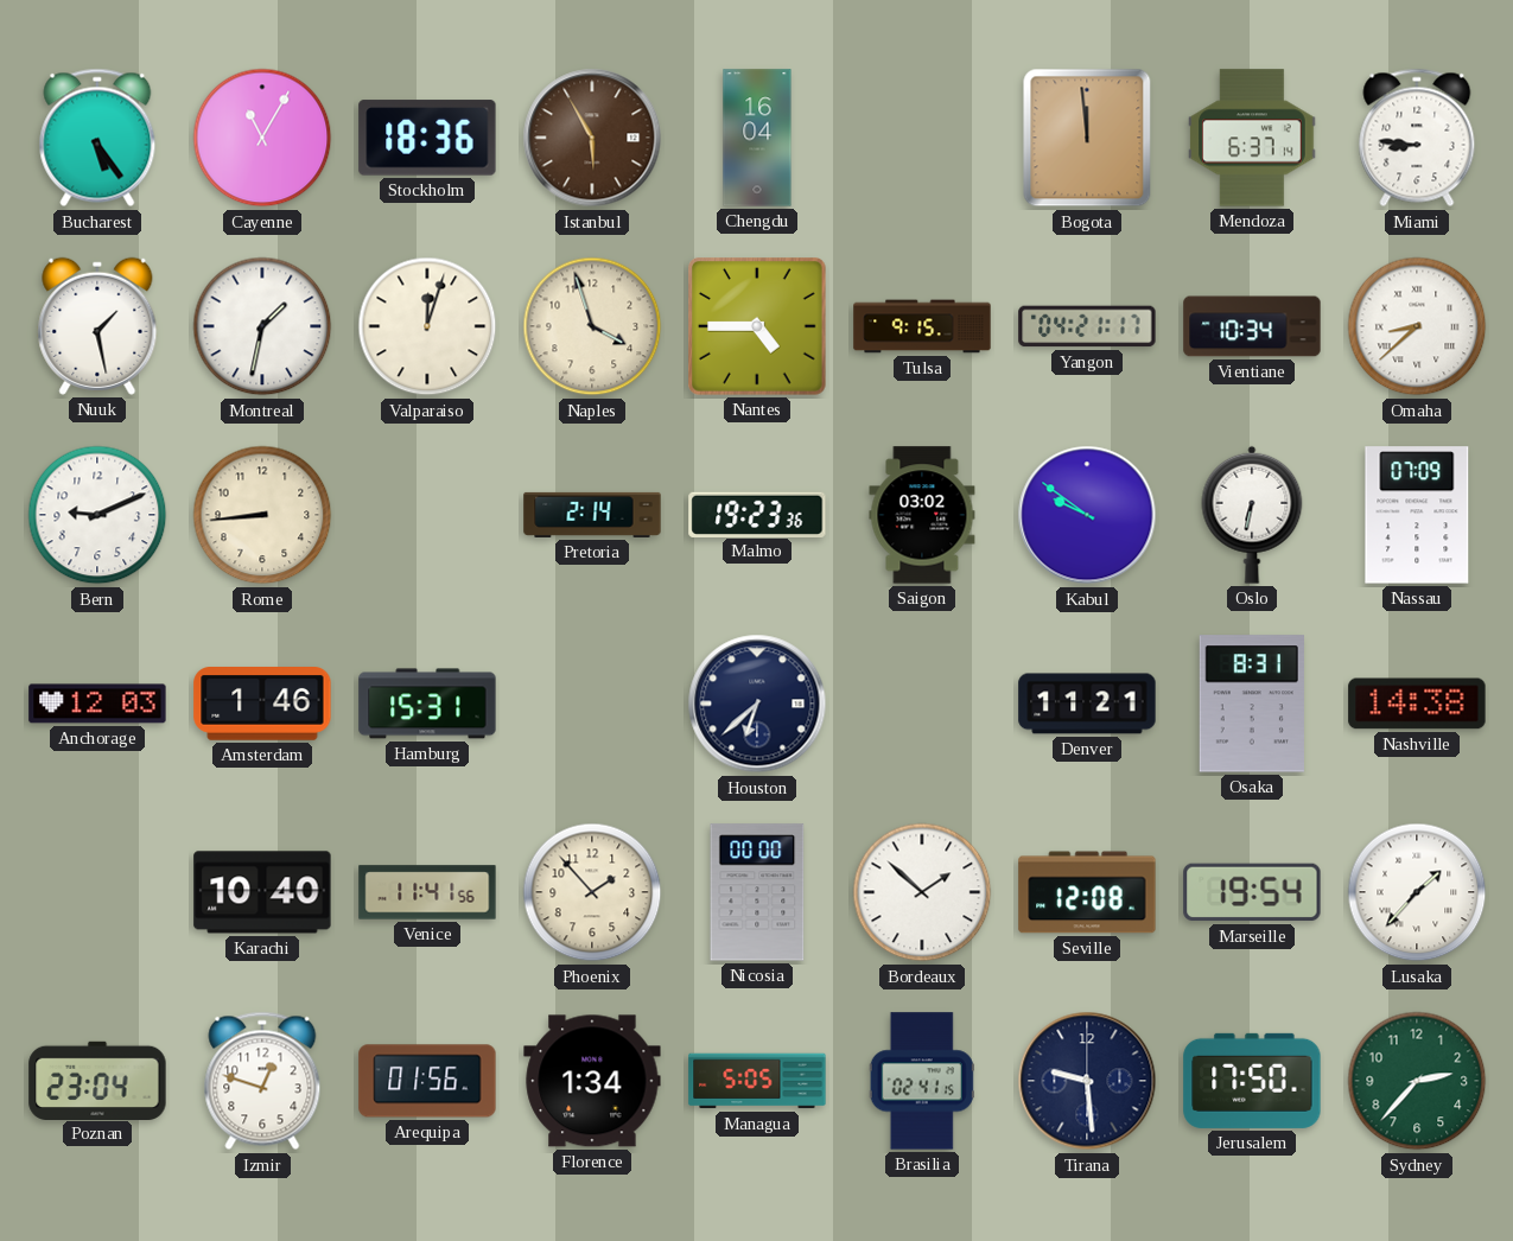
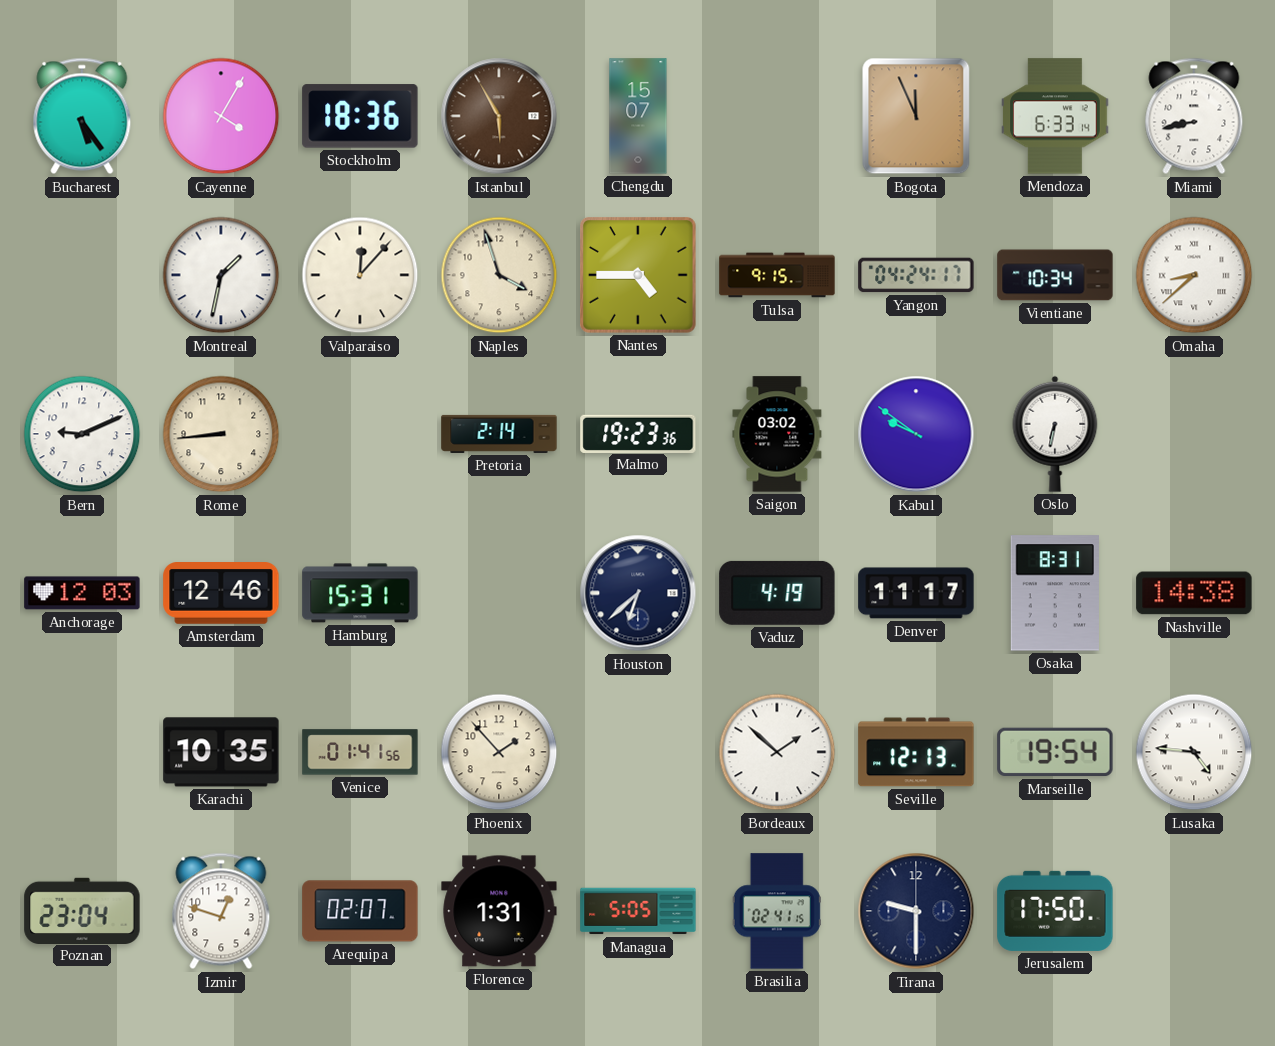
Cayenne: 11:05 -> 4:05
Chengdu: 16:04 -> 15:07
Bogota: 11:59 -> 11:56
Mendoza: 6:37 -> 6:33
Miami: 8:46 -> 8:43
Nuuk: 1:28 -> none
Valparaiso: 12:03 -> 12:07
Yangon: 04:21 -> 04:24
Nassau: 07:09 -> none
Amsterdam: 1:46 -> 12:46
Vaduz: none -> 4:19
Denver: 11:21 -> 11:17
Karachi: 10:40 -> 10:35
Venice: 11:41 -> 01:41
Nicosia: 00:00 -> none
Seville: 12:08 -> 12:13
Lusaka: 1:37 -> 4:46
Arequipa: 01:56 -> 02:07
Florence: 1:34 -> 1:31
Tirana: 9:29 -> 9:30
Sydney: 2:37 -> none
